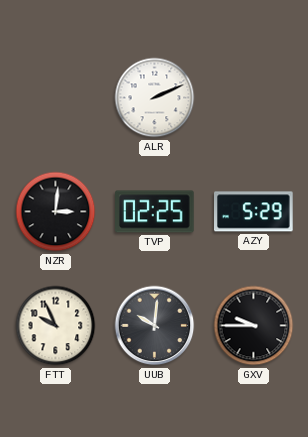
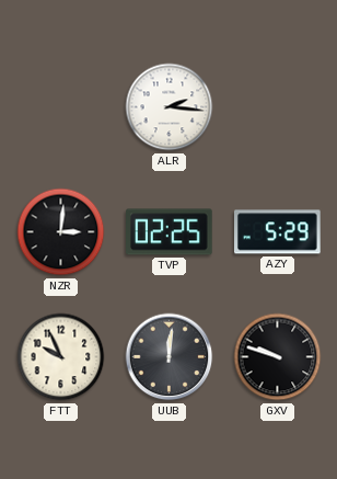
ALR: 2:11 -> 2:16
UUB: 10:01 -> 12:01
GXV: 9:45 -> 9:48
